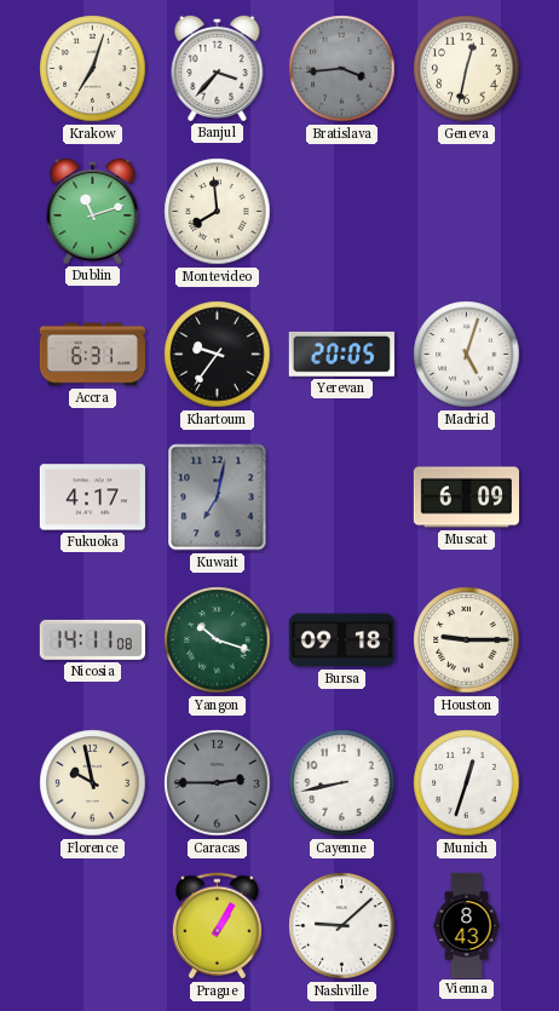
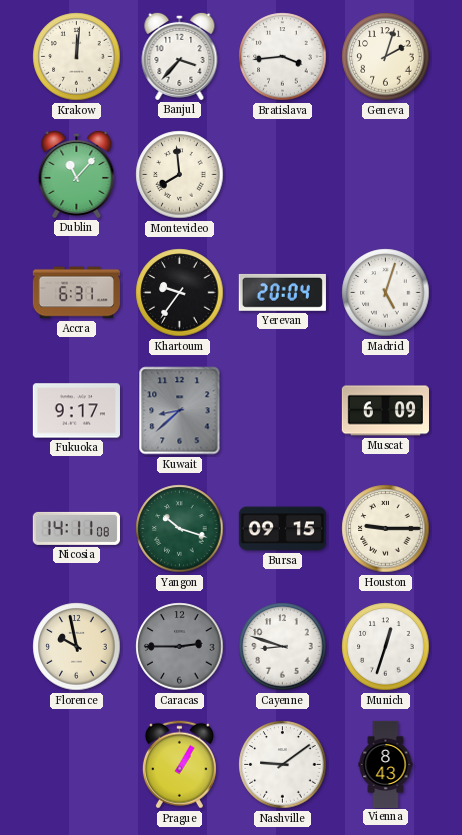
Krakow: 7:03 -> 12:01
Bratislava dial: grey -> white
Geneva: 12:32 -> 2:03
Dublin: 11:12 -> 11:07
Yerevan: 20:05 -> 20:04
Fukuoka: 4:17 -> 9:17
Kuwait: 7:02 -> 8:38
Bursa: 09:18 -> 09:15
Cayenne: 8:43 -> 8:48
Nashville: 9:08 -> 9:09
